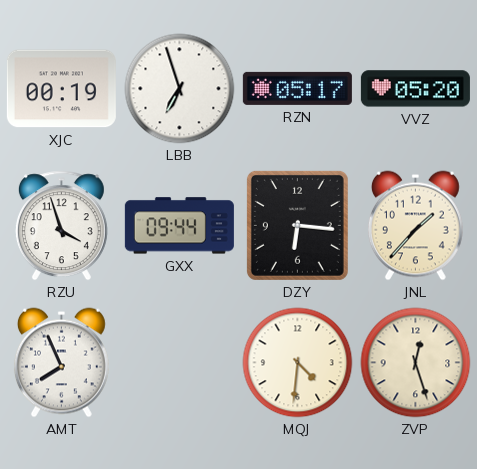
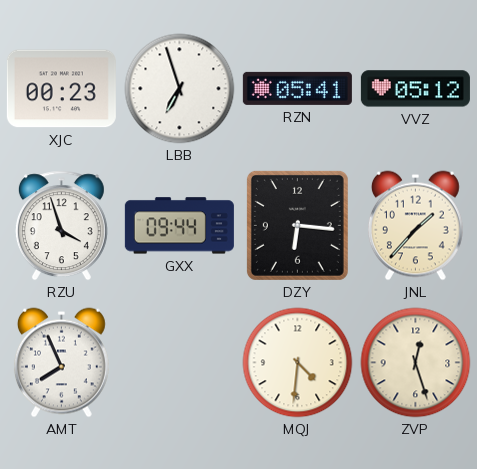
XJC: 00:19 -> 00:23
RZN: 05:17 -> 05:41
VVZ: 05:20 -> 05:12
